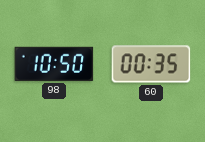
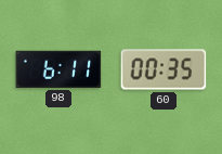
98: 10:50 -> 6:11
